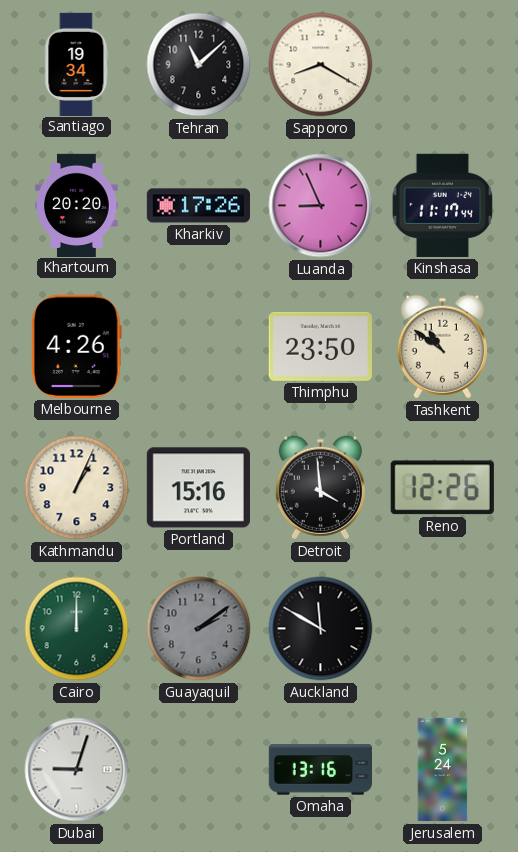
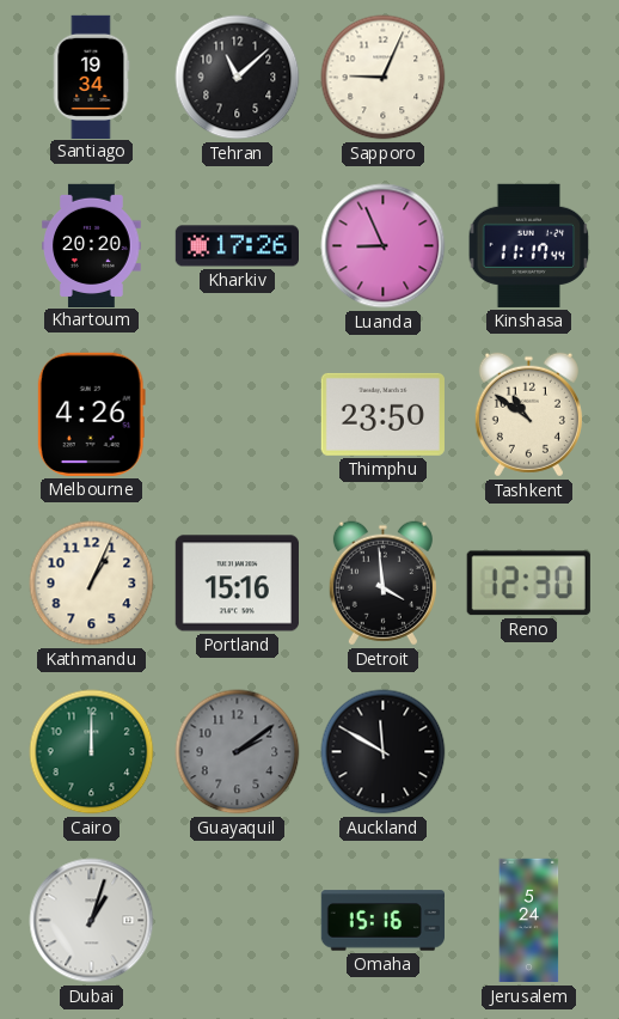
Sapporo: 8:20 -> 9:04
Reno: 12:26 -> 12:30
Dubai: 9:03 -> 1:03
Omaha: 13:16 -> 15:16
